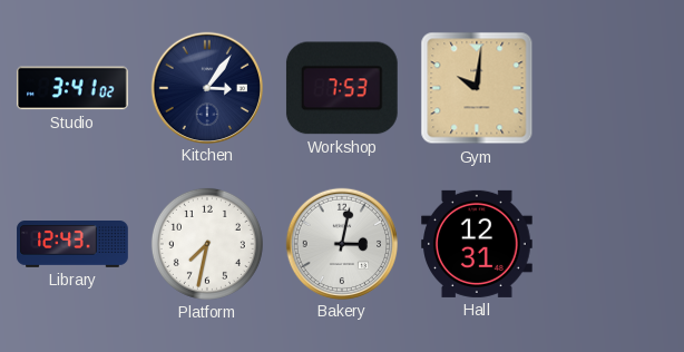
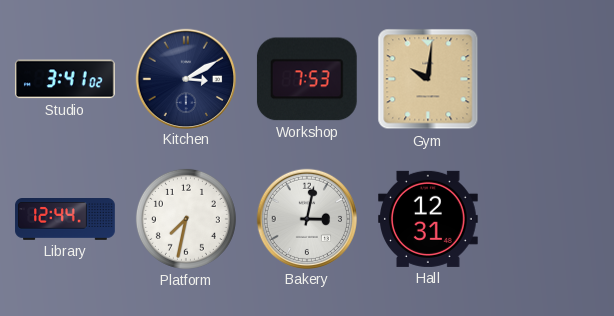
Kitchen: 3:06 -> 3:10
Library: 12:43 -> 12:44
